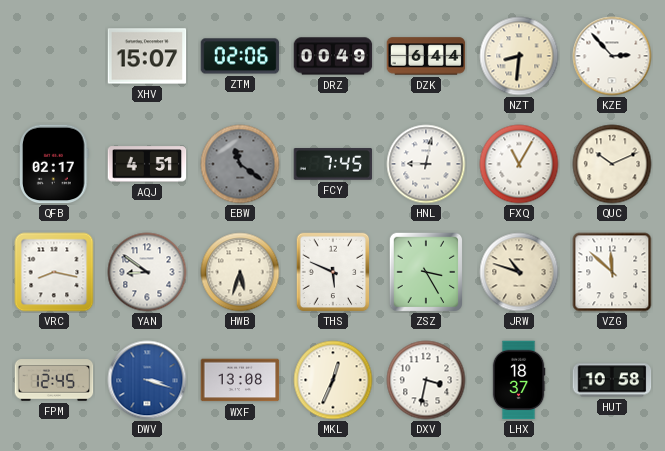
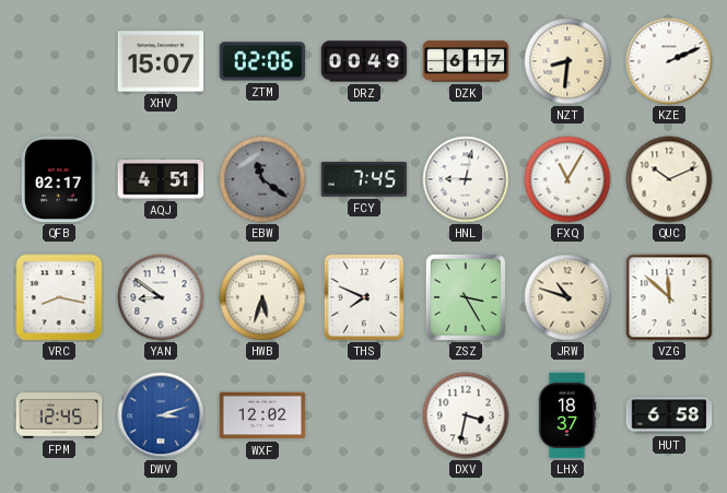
DZK: 6:44 -> 6:17
KZE: 2:53 -> 2:11
THS: 5:49 -> 7:49
DWV: 3:18 -> 3:12
WXF: 13:08 -> 12:02
MKL: 12:34 -> none
HUT: 10:58 -> 6:58
